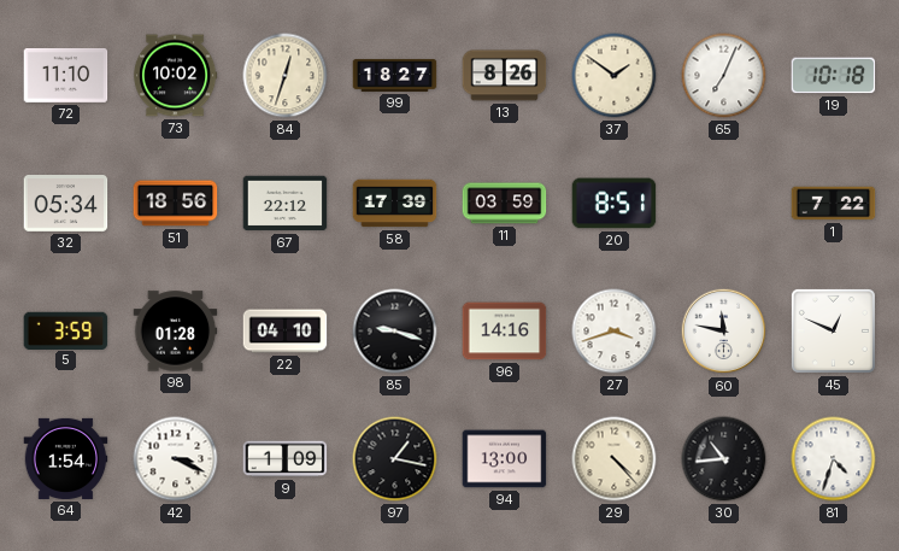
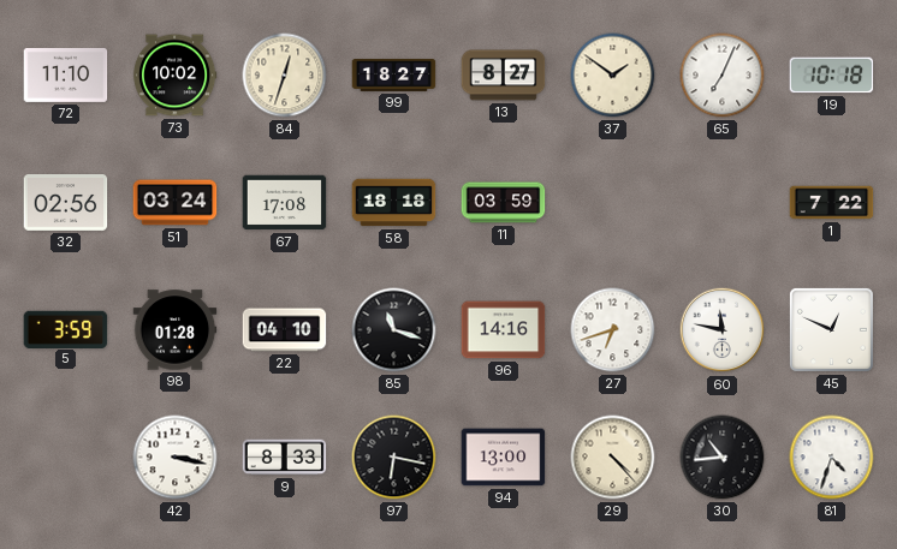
13: 8:26 -> 8:27
32: 05:34 -> 02:56
51: 18:56 -> 03:24
67: 22:12 -> 17:08
58: 17:39 -> 18:18
20: 8:51 -> none
85: 9:18 -> 11:18
27: 3:42 -> 6:42
64: 1:54 -> none
42: 3:19 -> 3:17
9: 1:09 -> 8:33
97: 1:17 -> 6:17
